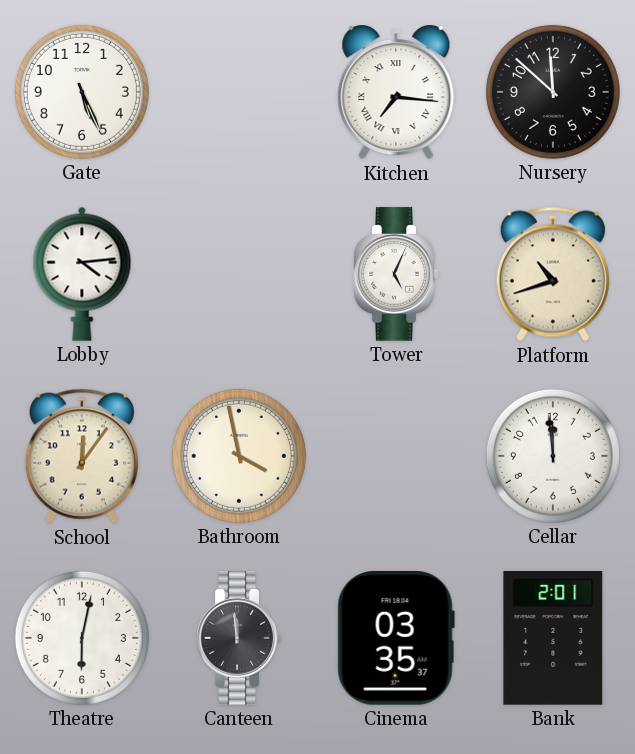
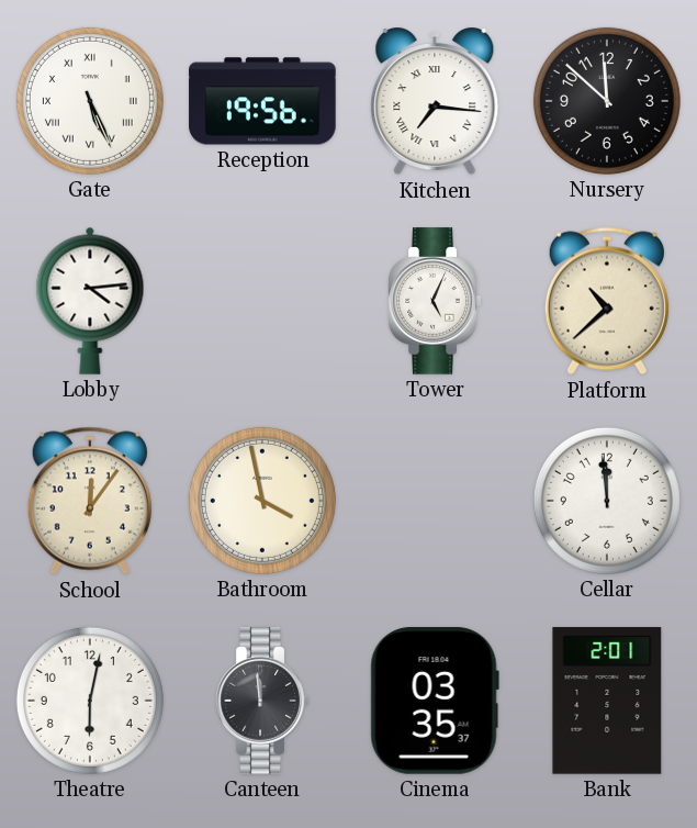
Gate numerals: Arabic -> Roman
Reception: none -> 19:56
Platform: 10:42 -> 10:38
